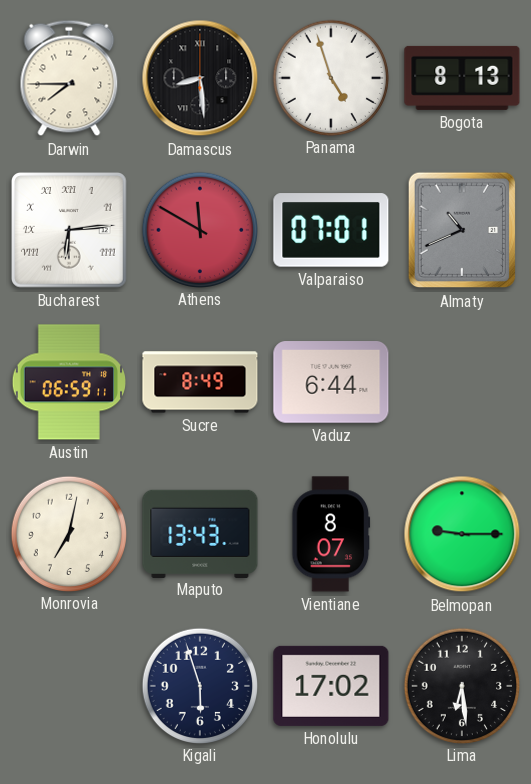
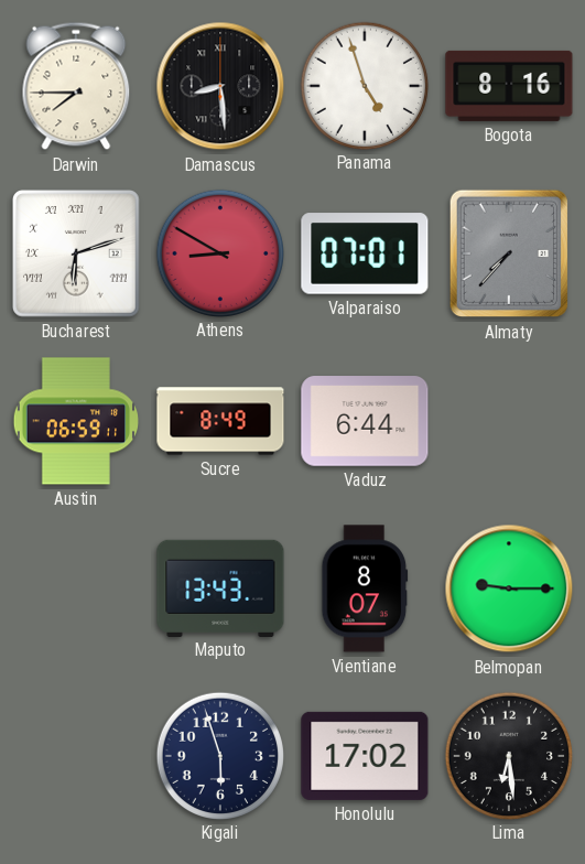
Bogota: 8:13 -> 8:16
Bucharest: 6:14 -> 6:12
Athens: 11:50 -> 8:50
Almaty: 10:41 -> 7:37
Monrovia: 7:02 -> none
